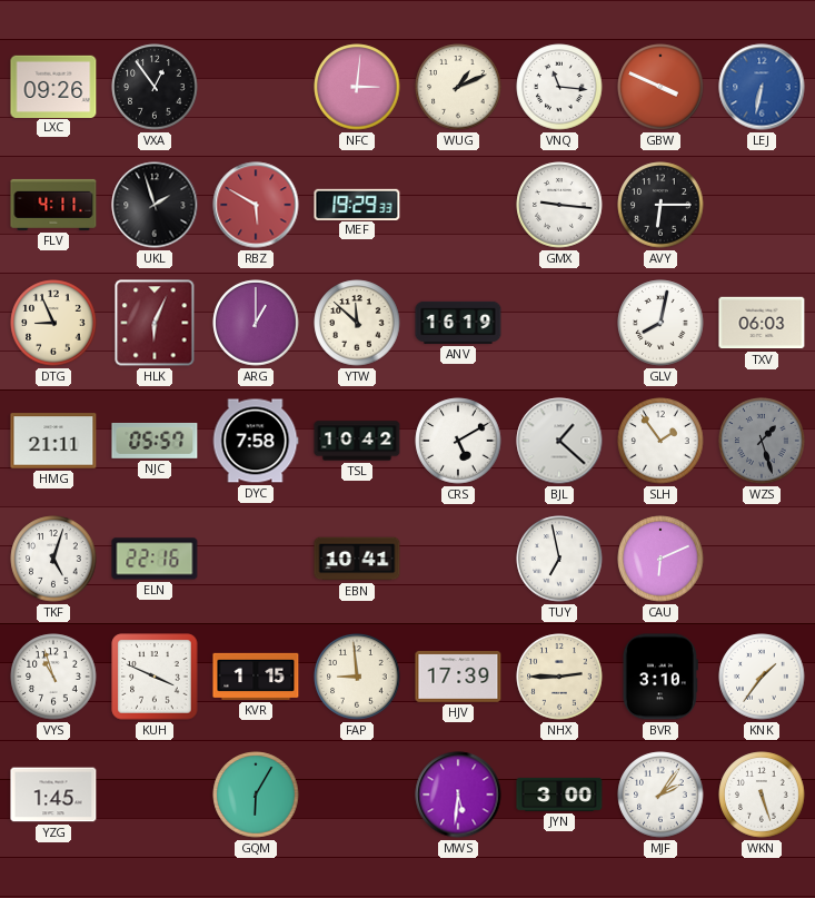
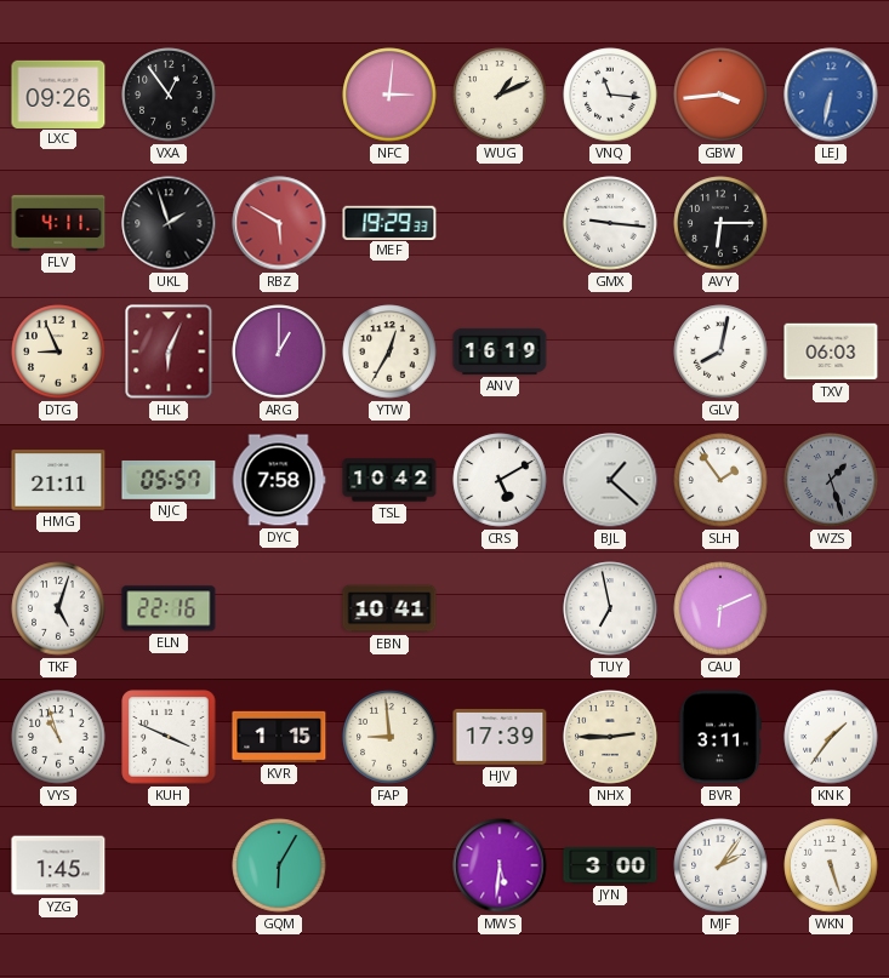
GBW: 3:49 -> 3:44
YTW: 11:52 -> 12:35
BVR: 3:10 -> 3:11
